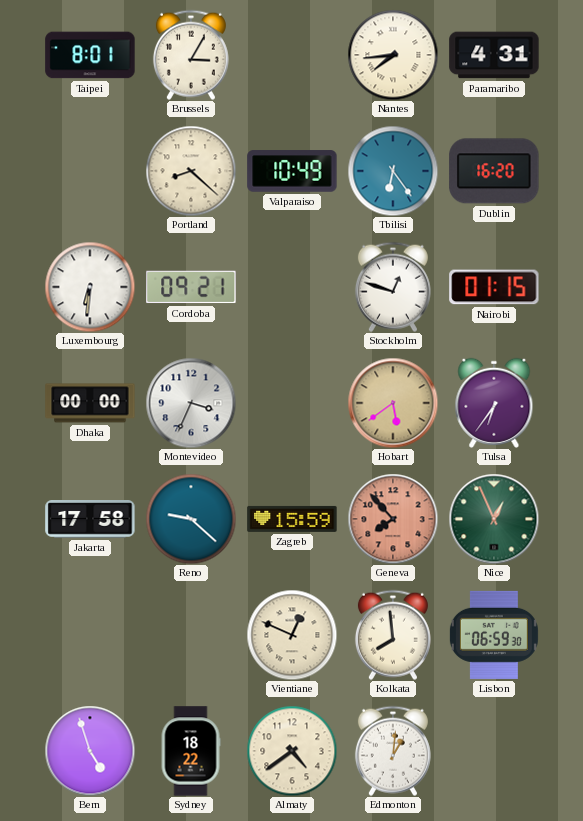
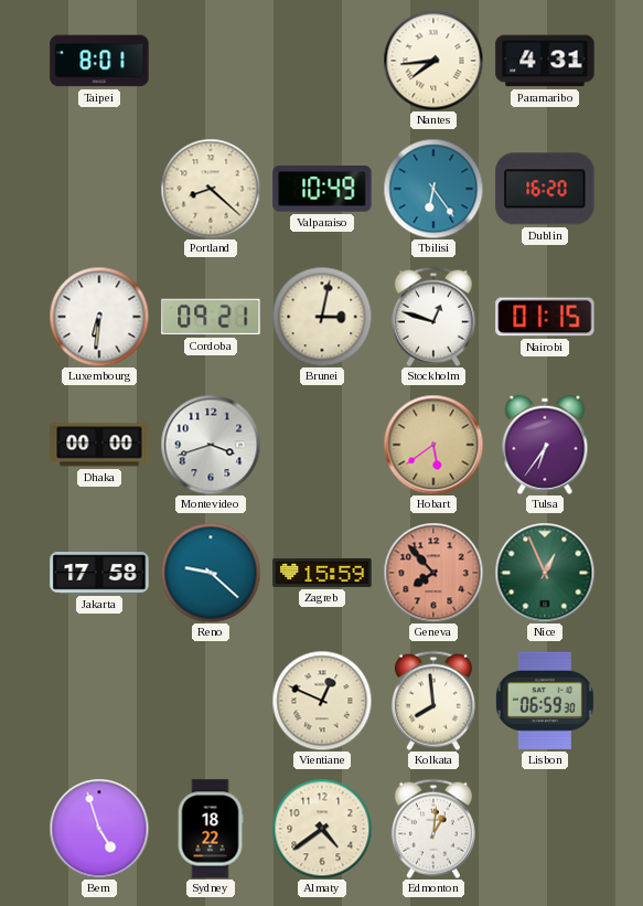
Brussels: 3:05 -> none
Brunei: none -> 3:02
Montevideo: 3:34 -> 3:42
